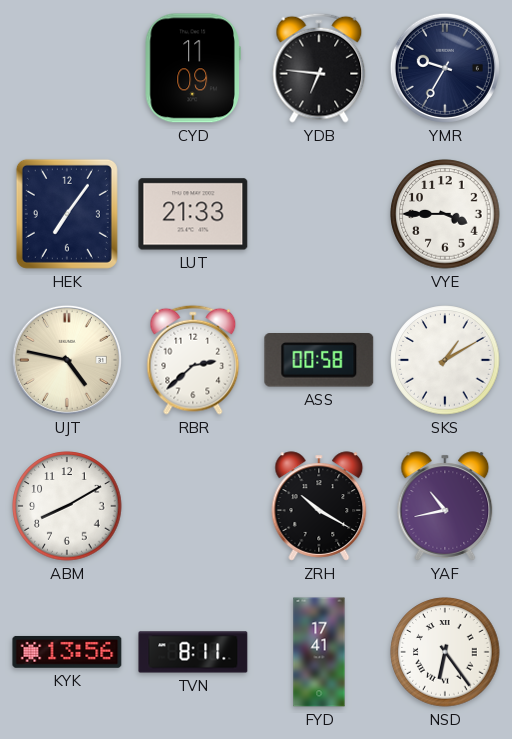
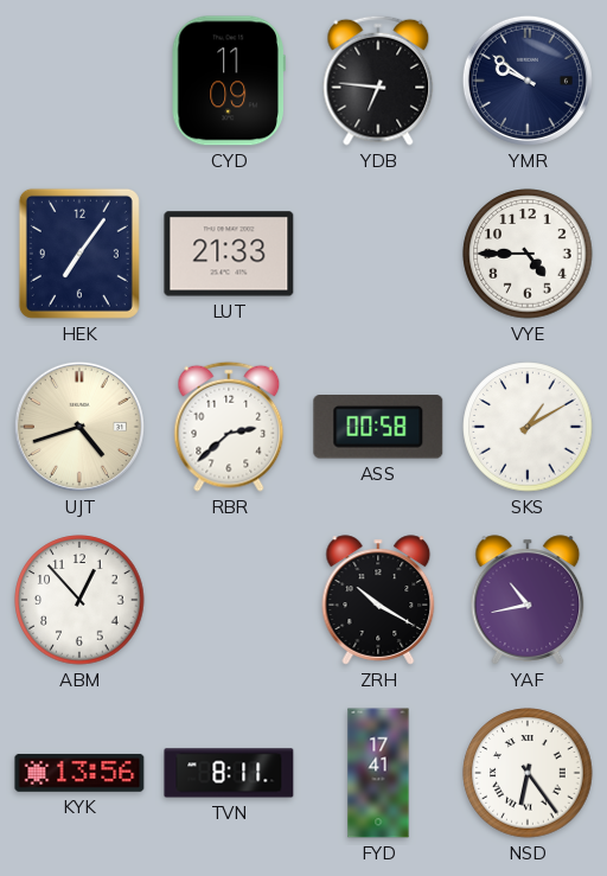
YMR: 9:35 -> 9:51
VYE: 3:45 -> 4:45
UJT: 4:47 -> 4:42
ABM: 8:10 -> 12:53
